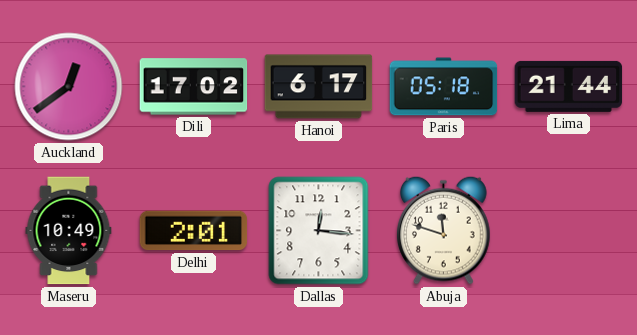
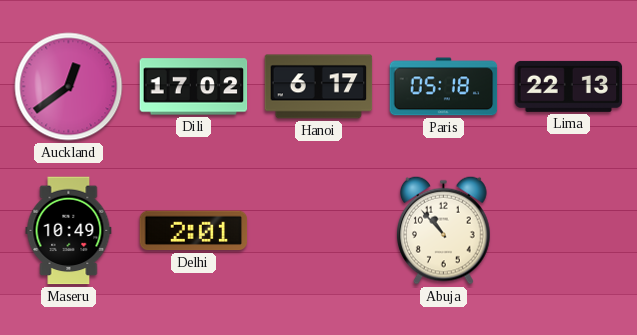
Lima: 21:44 -> 22:13
Dallas: 12:16 -> none
Abuja: 11:48 -> 10:53
